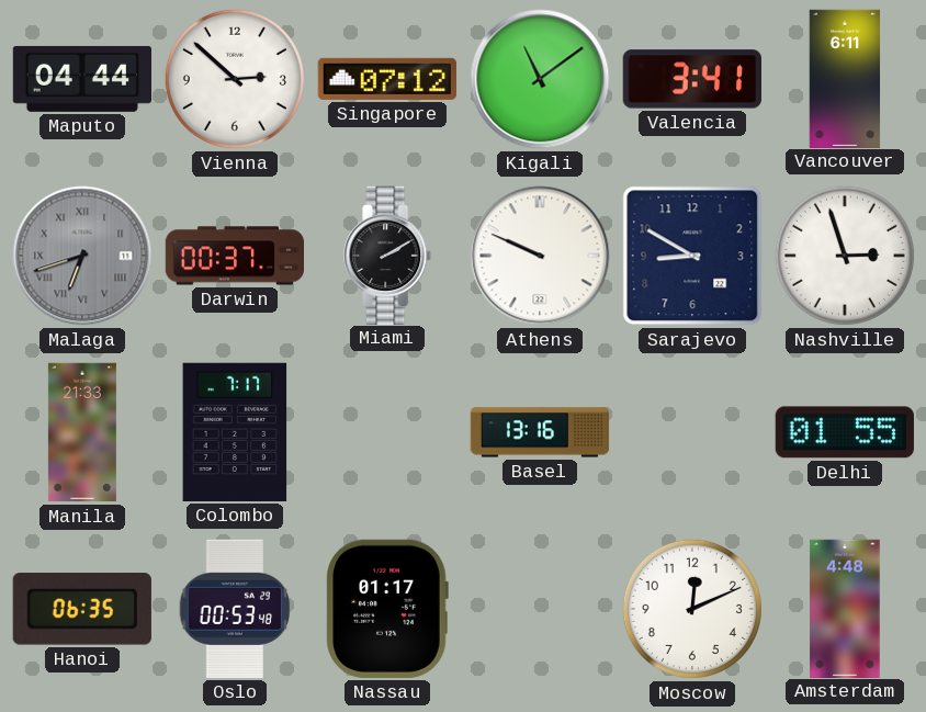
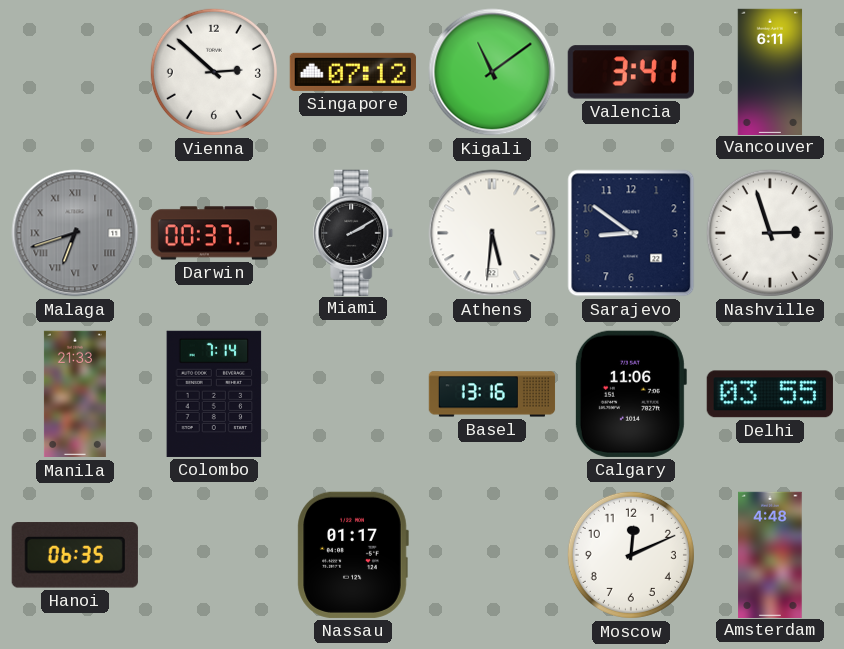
Maputo: 04:44 -> none
Athens: 9:49 -> 5:31
Sarajevo: 8:50 -> 8:51
Colombo: 7:17 -> 7:14
Calgary: none -> 11:06
Delhi: 01:55 -> 03:55
Oslo: 00:53 -> none
